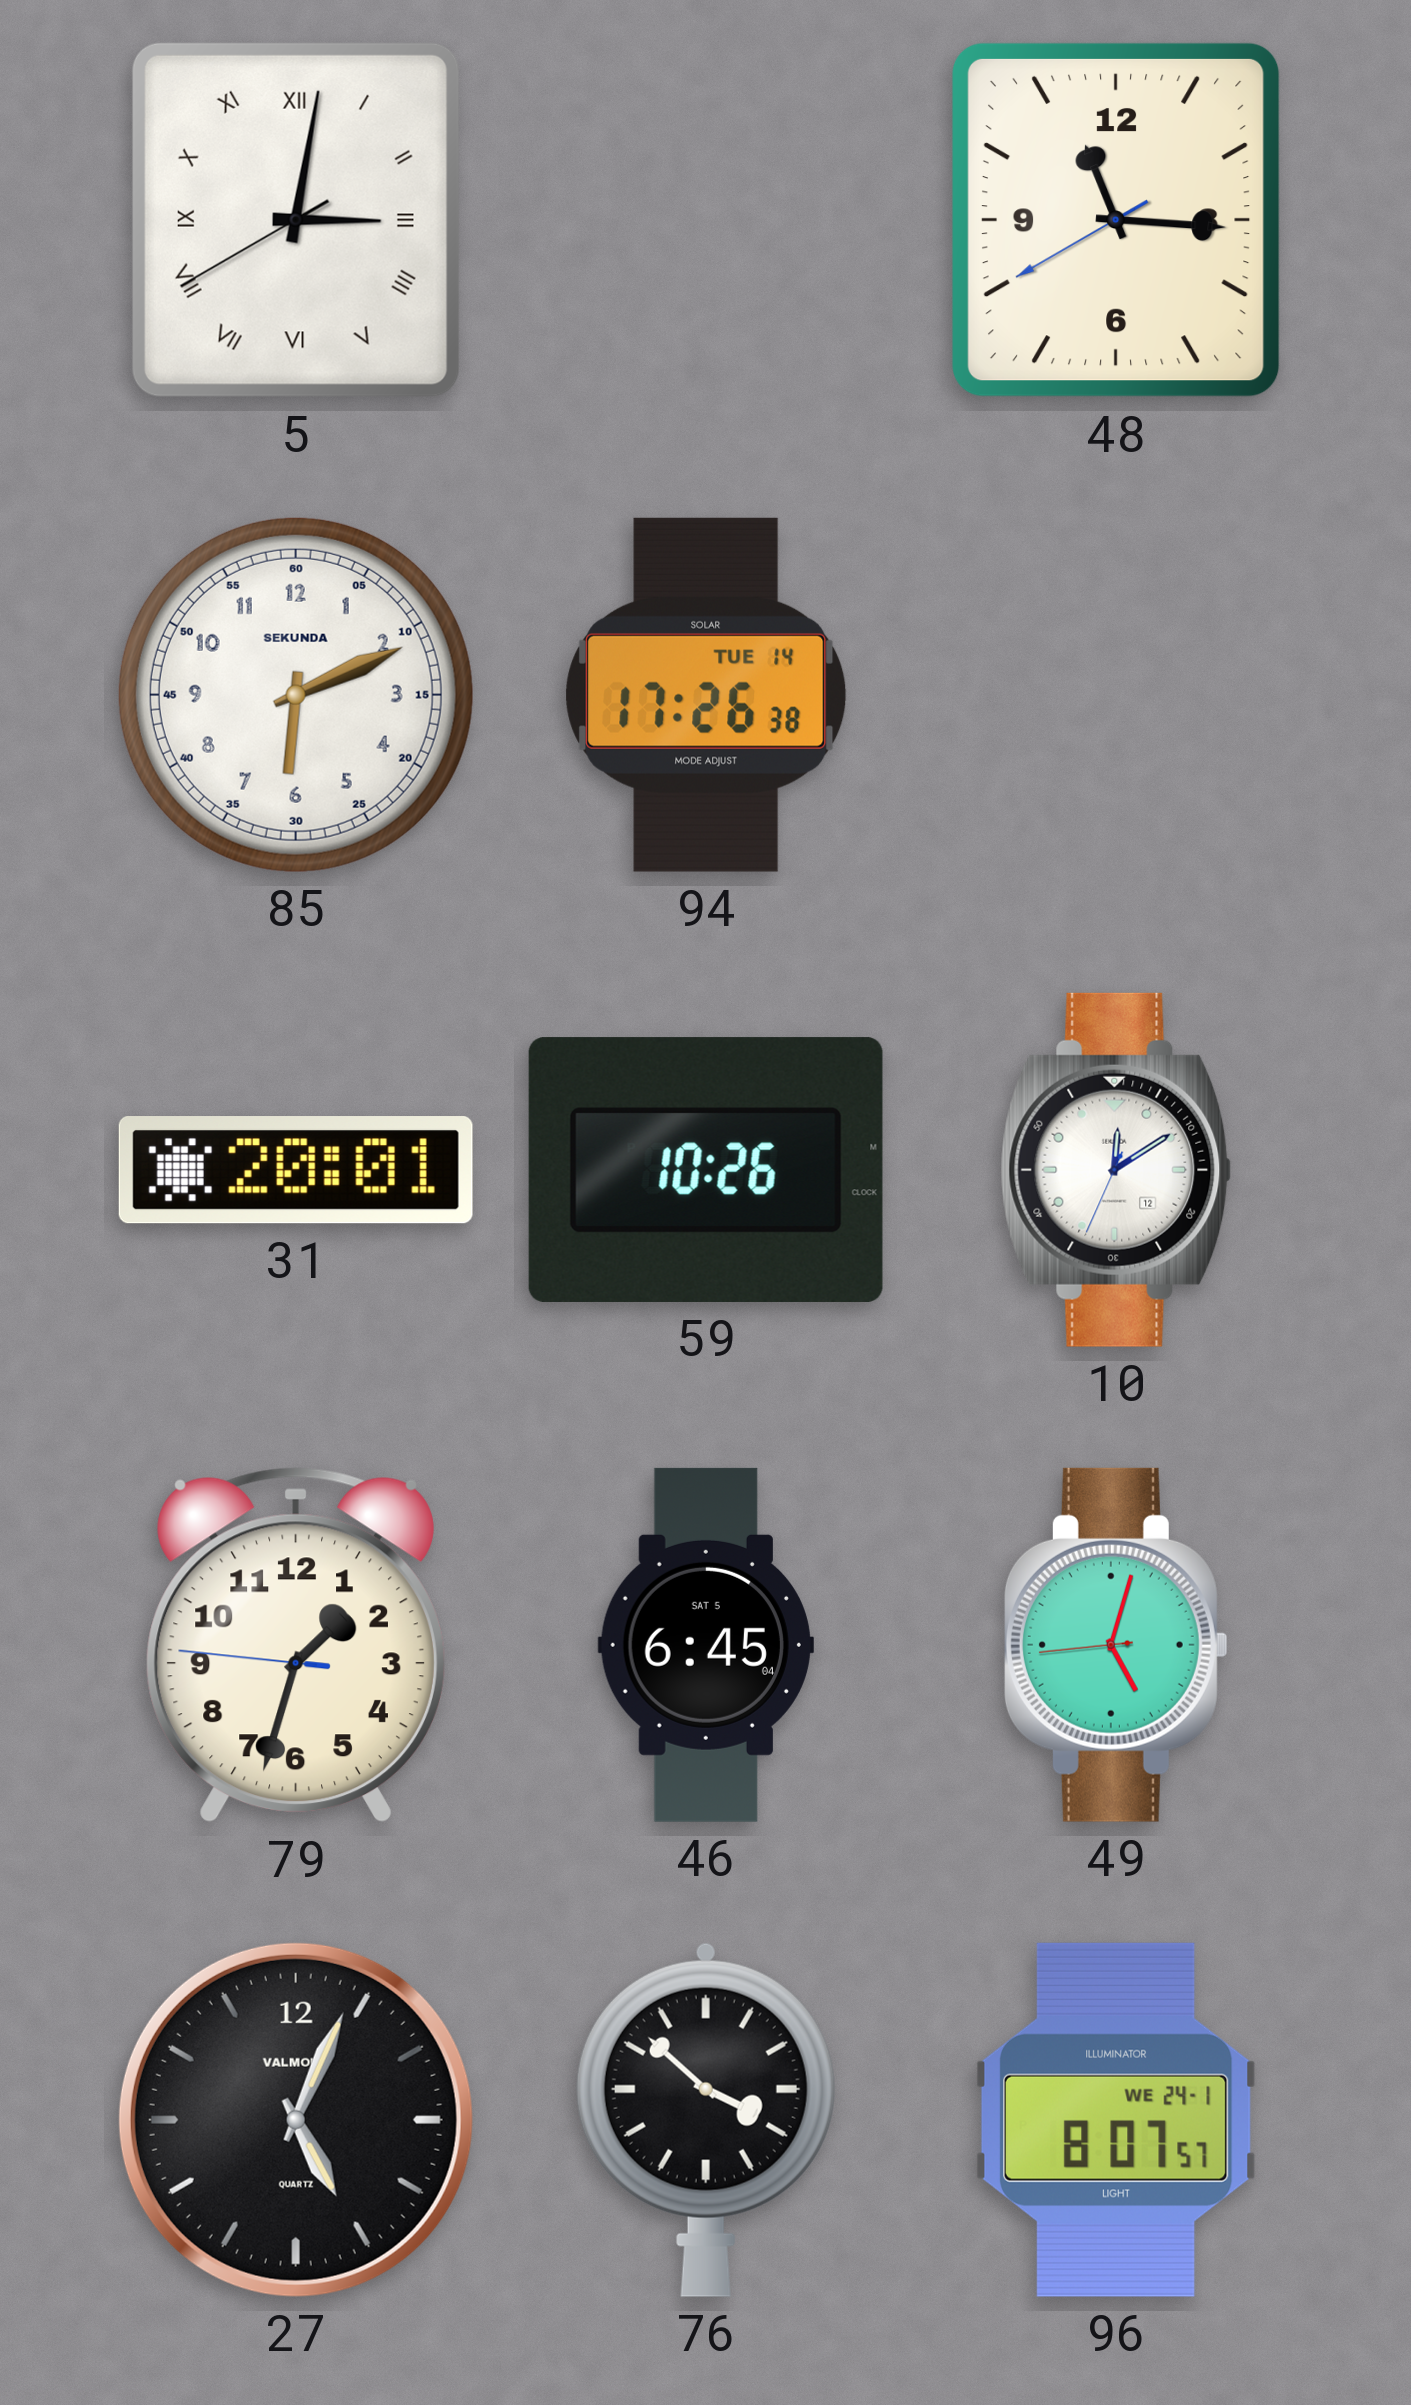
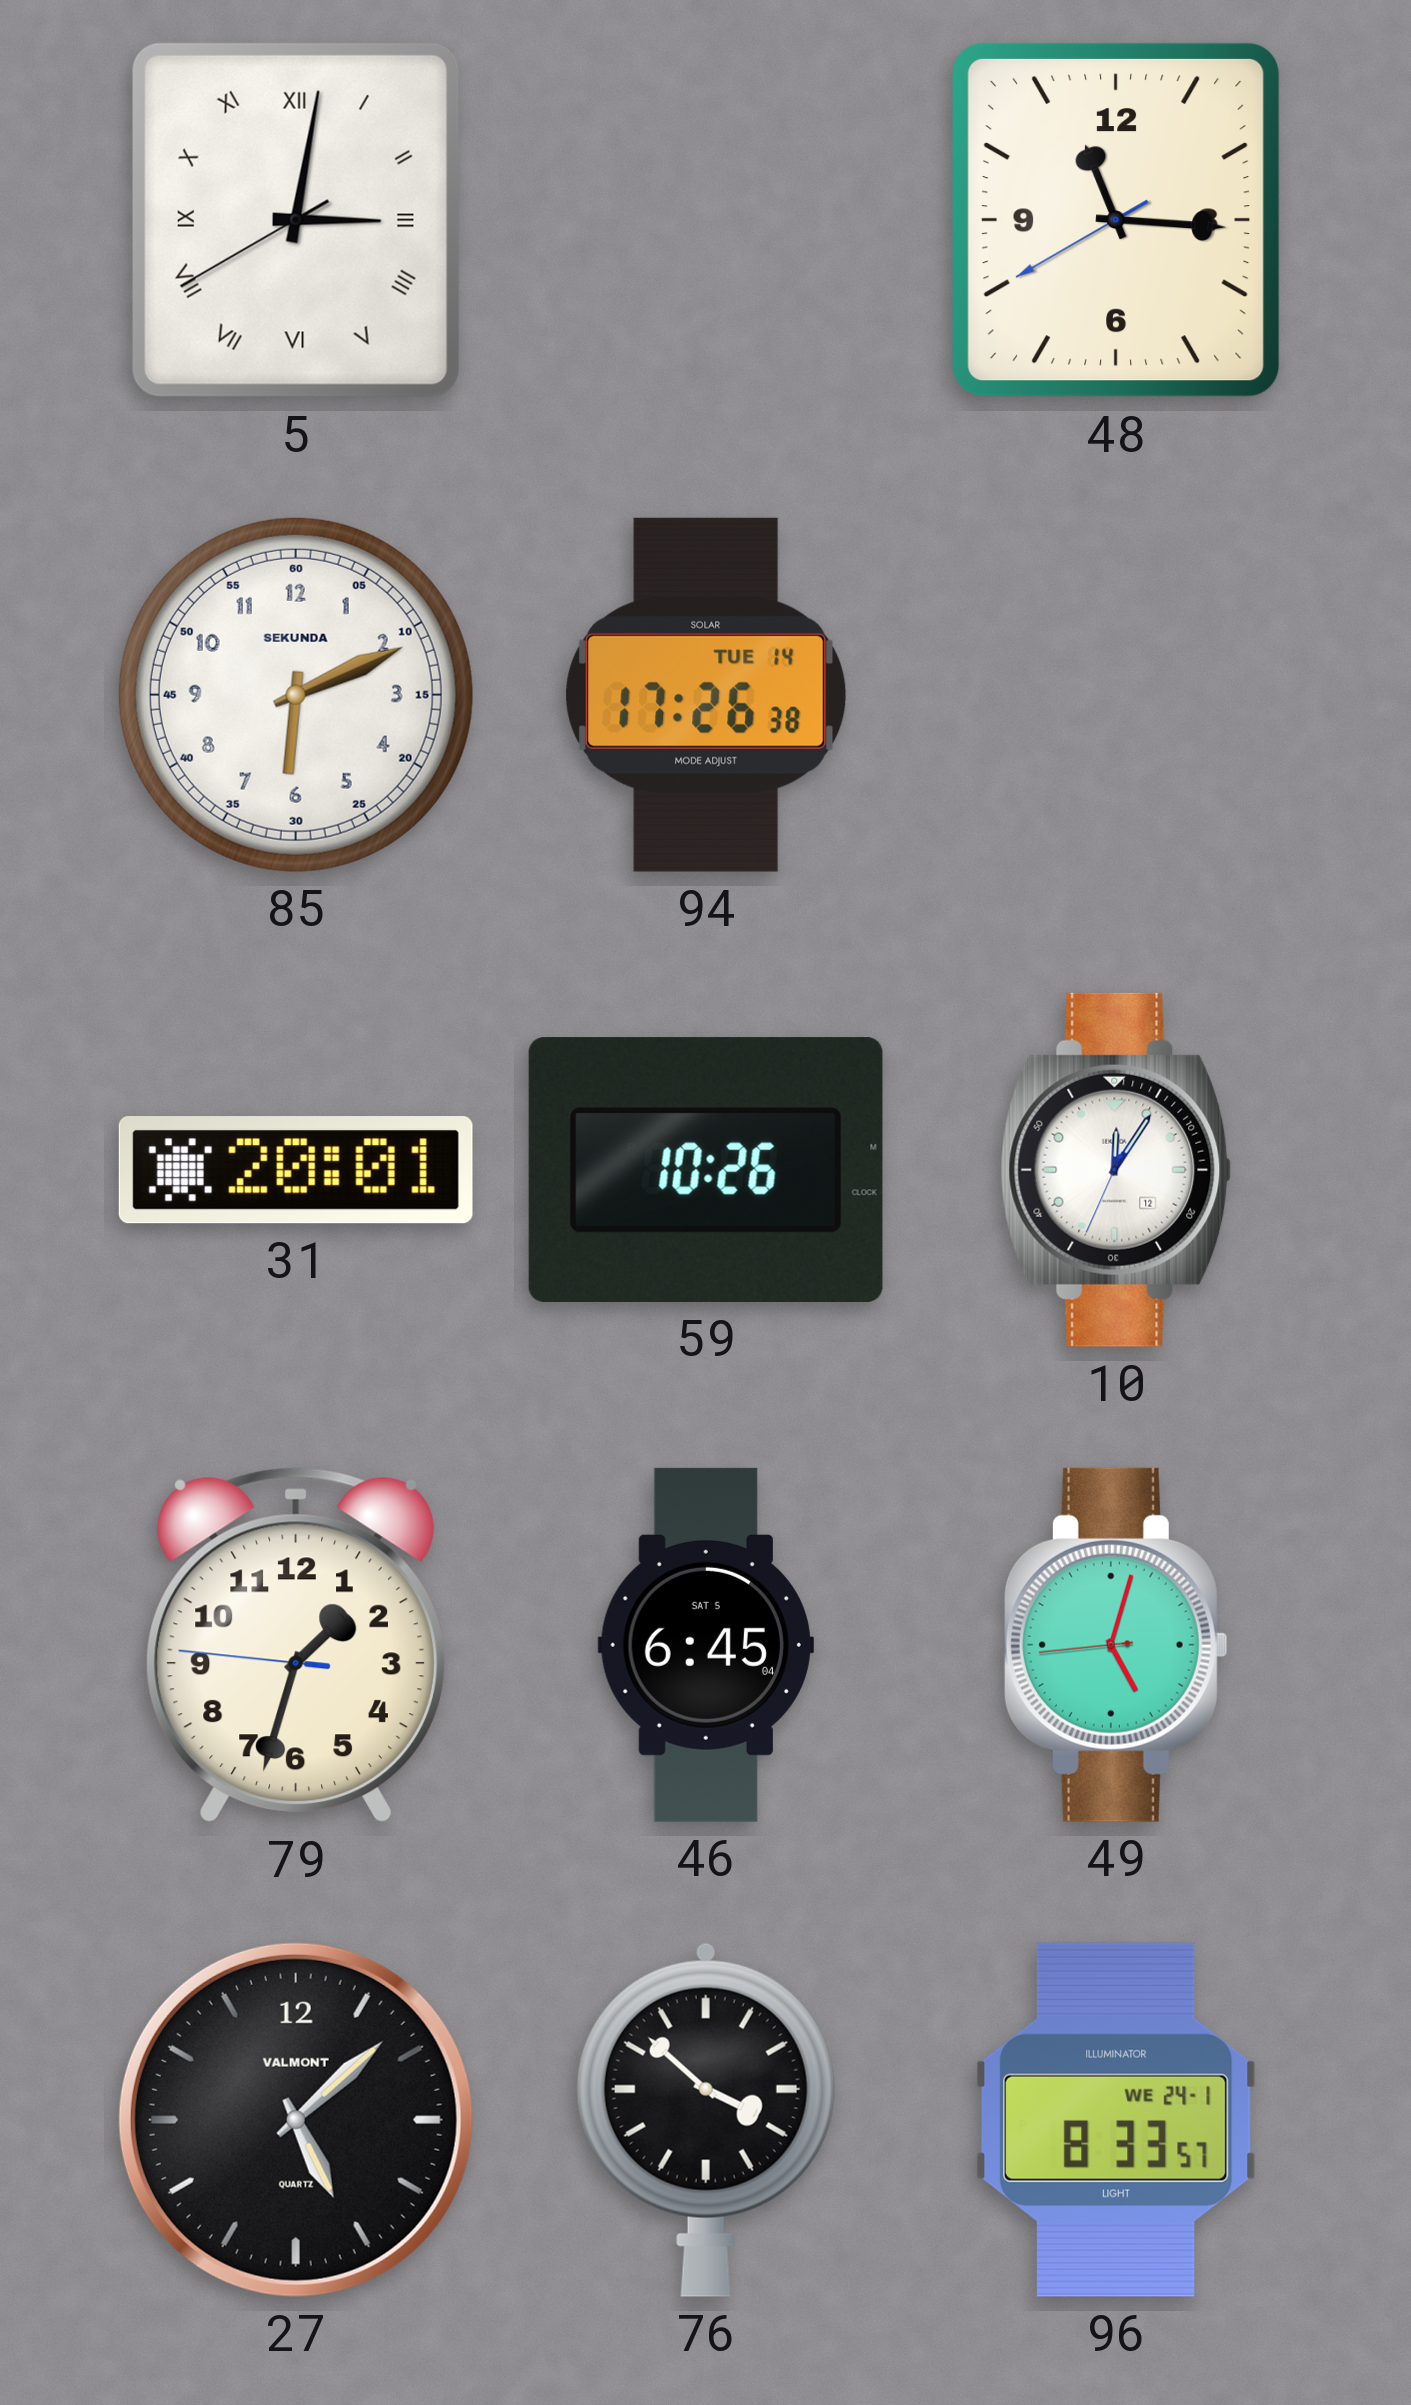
10: 12:09 -> 12:05
27: 5:04 -> 5:08
96: 8:07 -> 8:33
